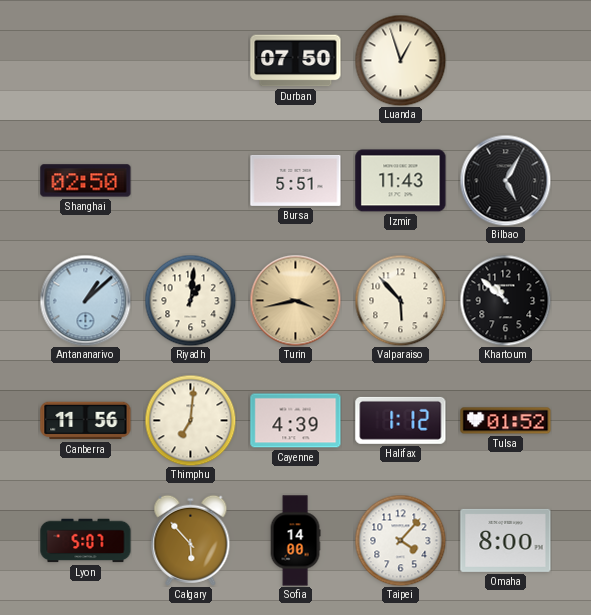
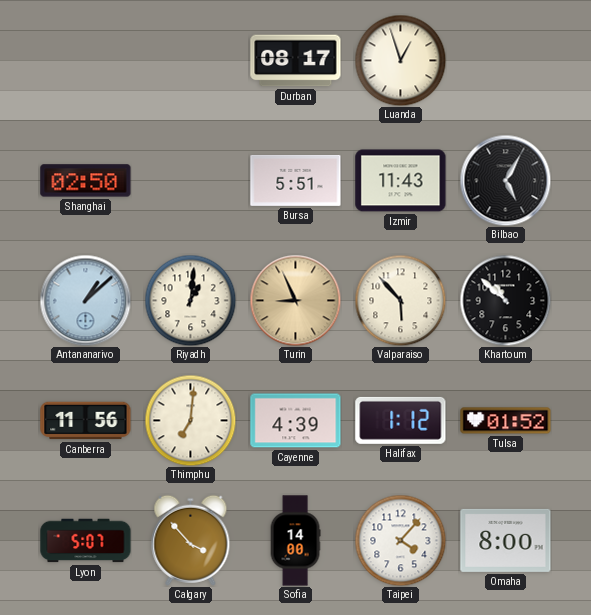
Durban: 07:50 -> 08:17
Turin: 3:43 -> 8:56
Calgary: 5:53 -> 3:53
